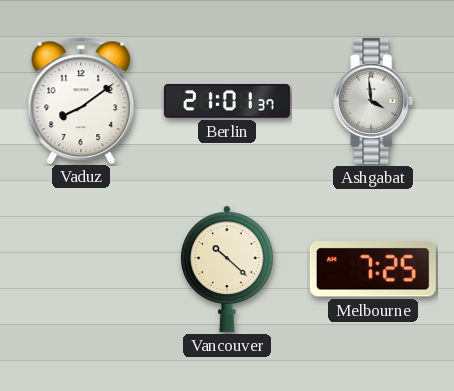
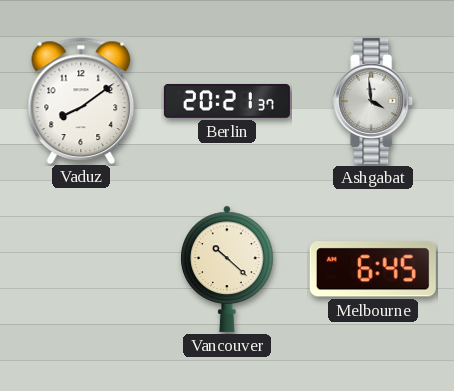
Berlin: 21:01 -> 20:21
Melbourne: 7:25 -> 6:45
